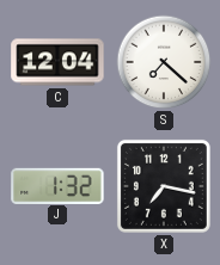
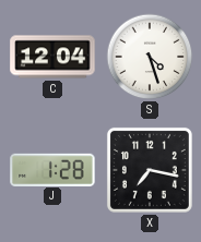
S: 7:22 -> 4:27
J: 1:32 -> 1:28
